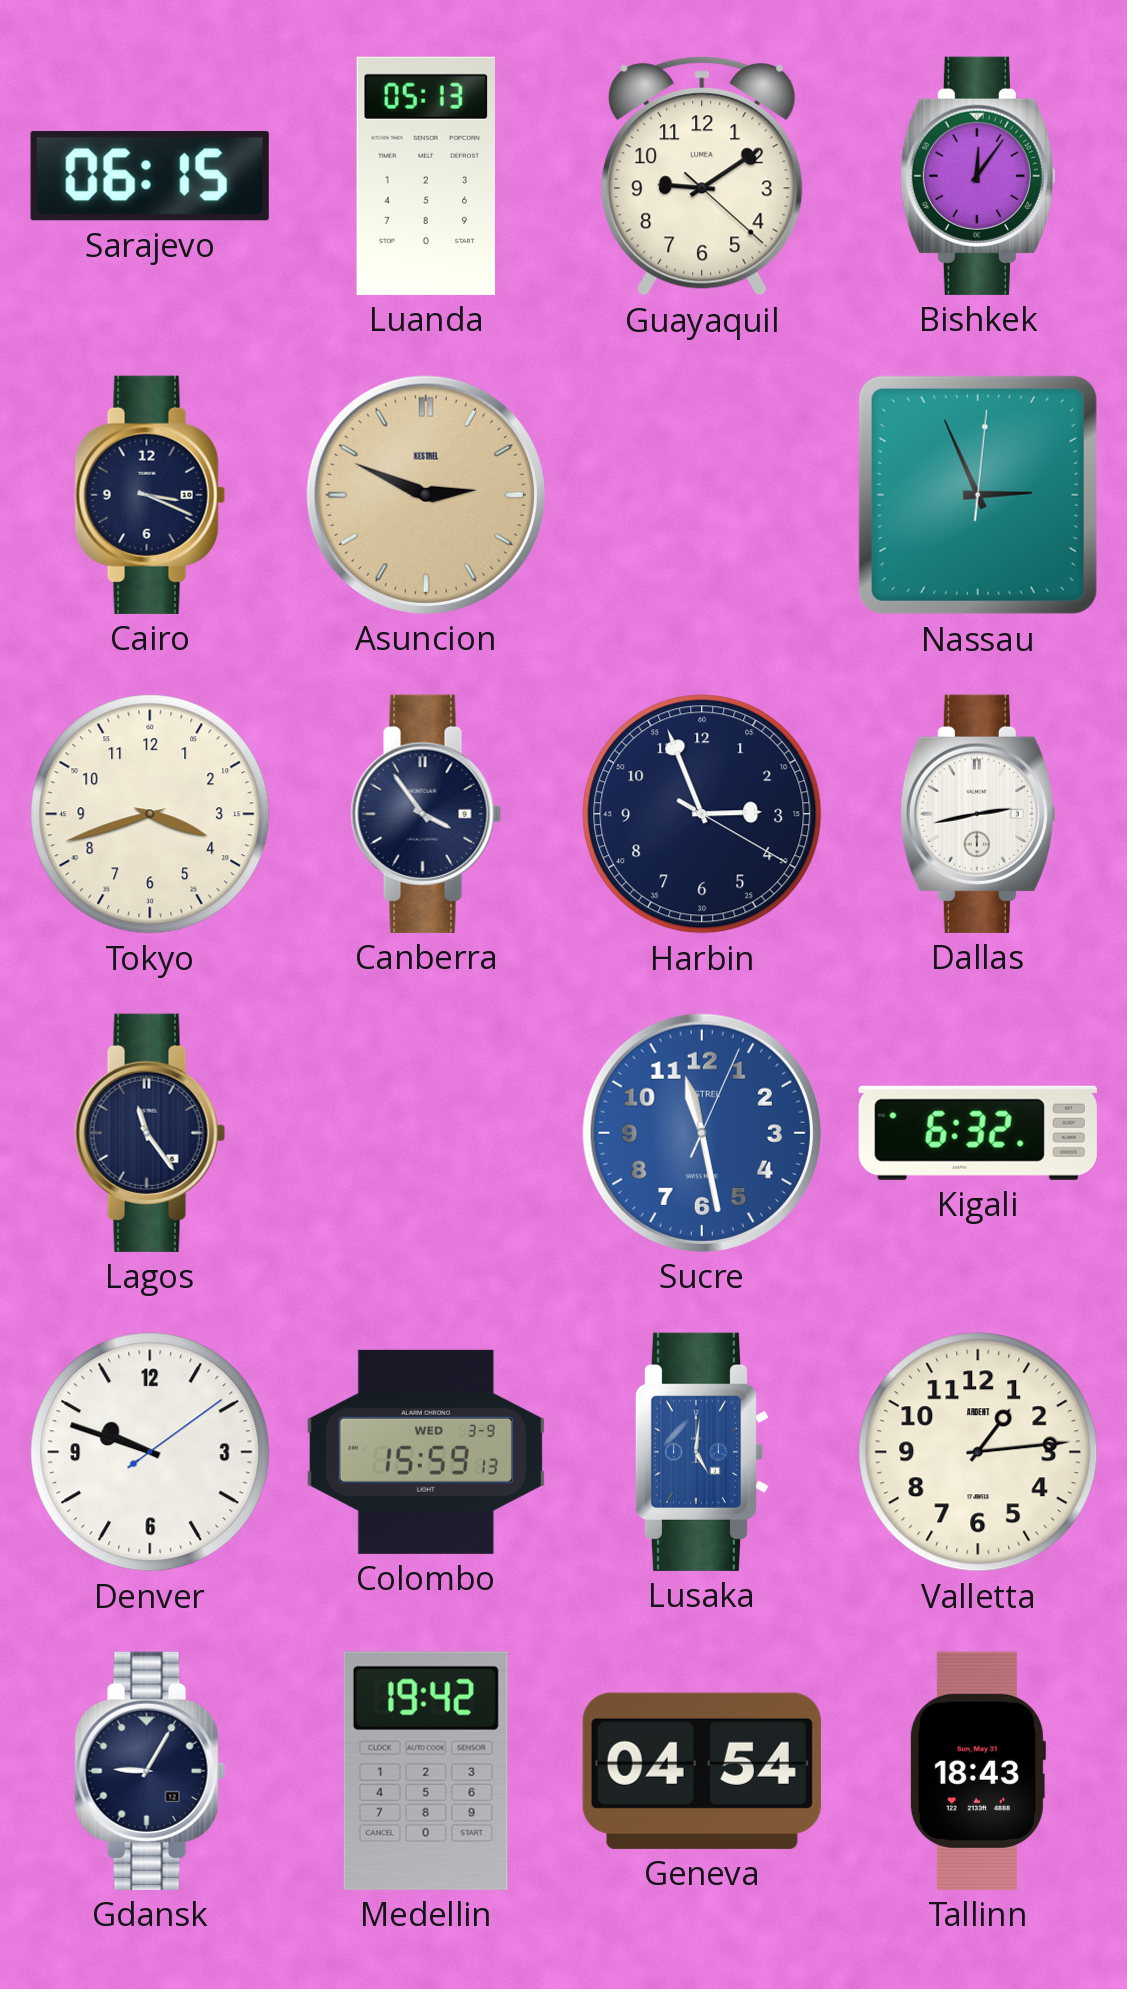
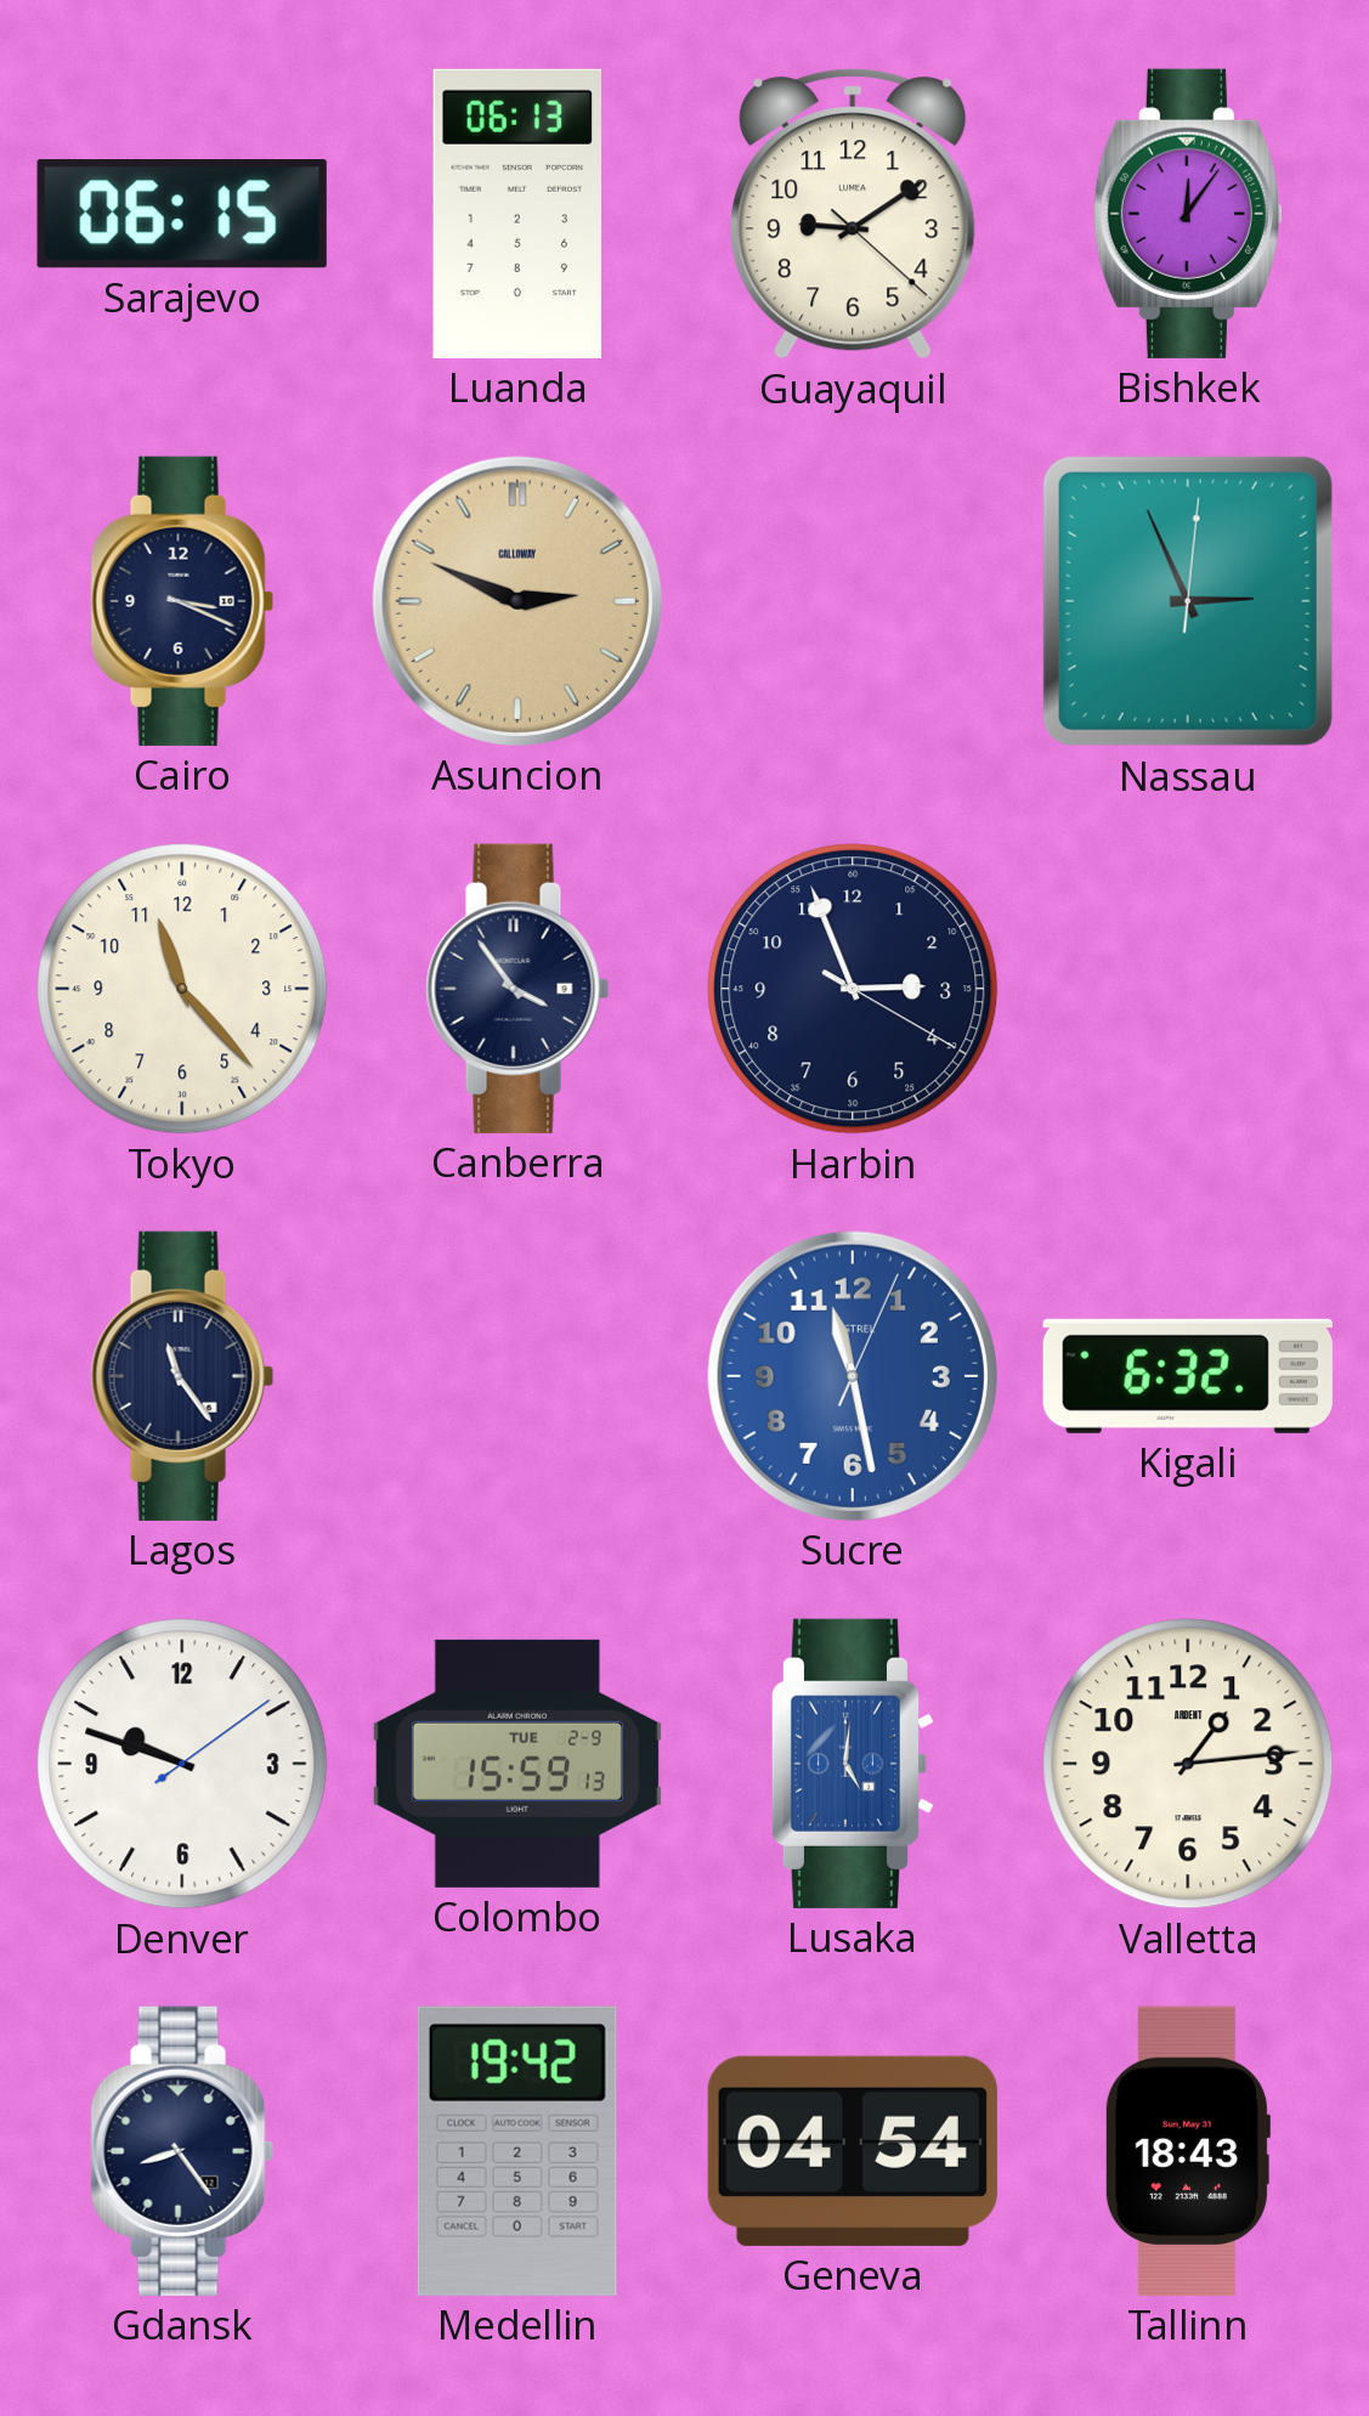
Luanda: 05:13 -> 06:13
Asuncion brand: KESTREL -> CALLOWAY
Tokyo: 3:42 -> 11:23
Dallas: 2:43 -> none
Colombo date: WED 3-9 -> TUE 2-9
Gdansk: 9:05 -> 8:24
